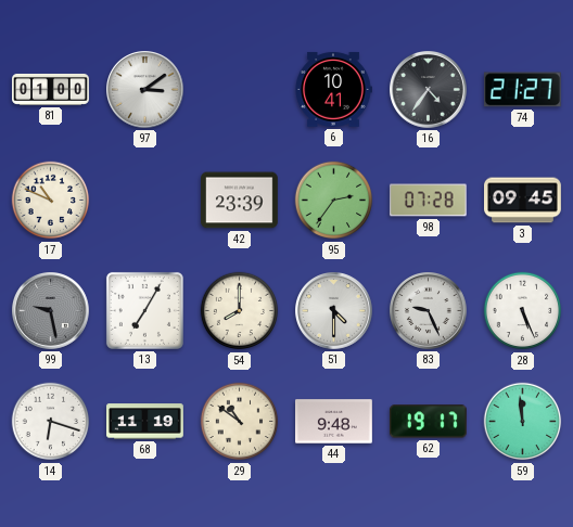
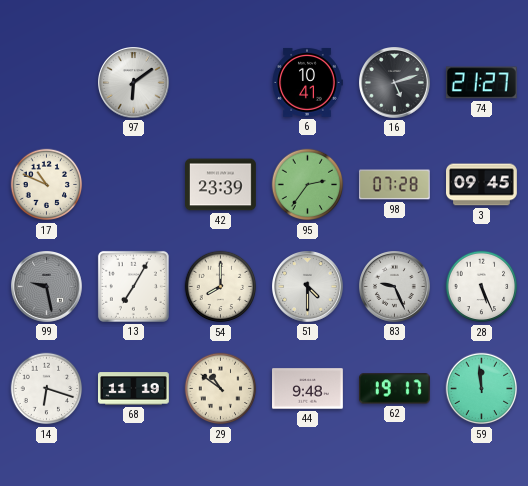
81: 01:00 -> none
97: 3:09 -> 6:09
16: 4:36 -> 5:12
